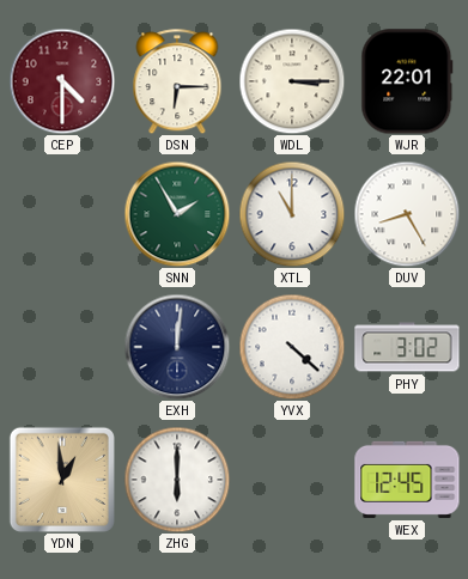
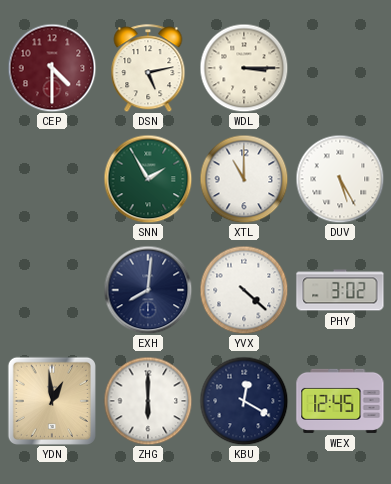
DSN: 6:15 -> 5:13
WJR: 22:01 -> none
DUV: 8:25 -> 5:25
EXH: 12:01 -> 8:01
KBU: none -> 12:20
